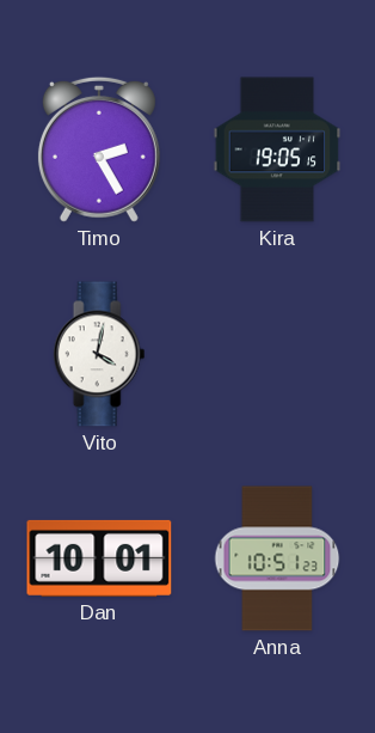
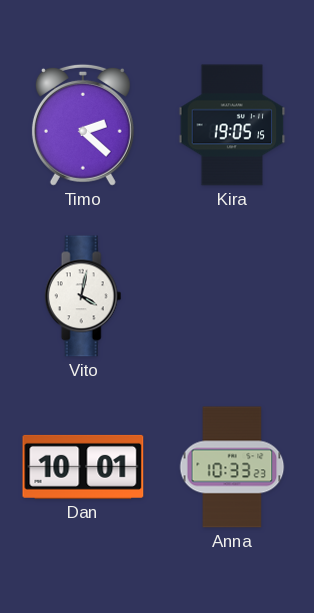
Timo: 2:25 -> 2:22
Anna: 10:51 -> 10:33
